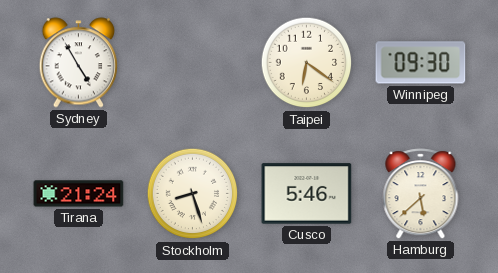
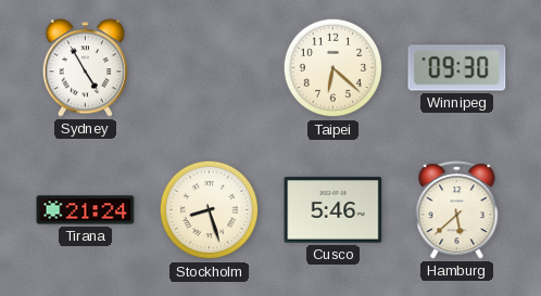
Taipei: 6:21 -> 6:22
